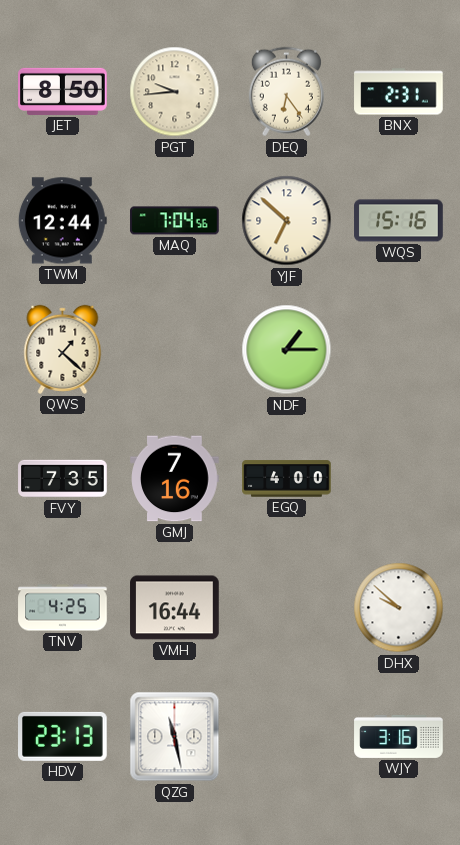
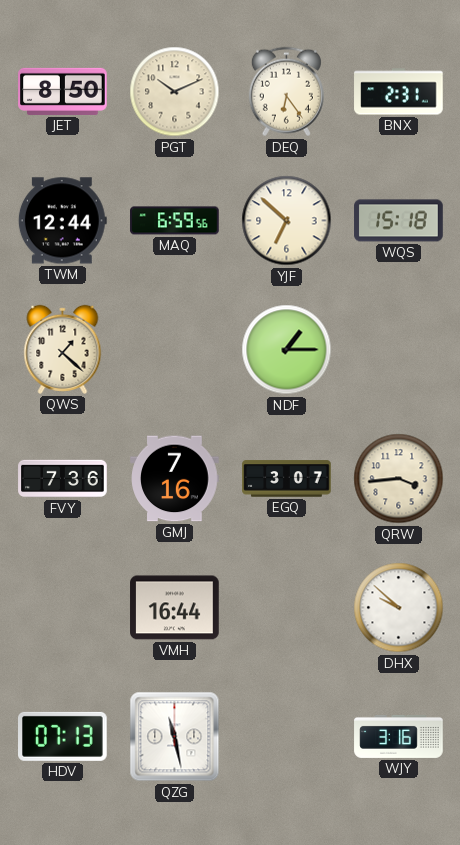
PGT: 9:44 -> 10:11
MAQ: 7:04 -> 6:59
WQS: 15:16 -> 15:18
FVY: 7:35 -> 7:36
EGQ: 4:00 -> 3:07
QRW: none -> 3:44
TNV: 4:25 -> none
HDV: 23:13 -> 07:13
